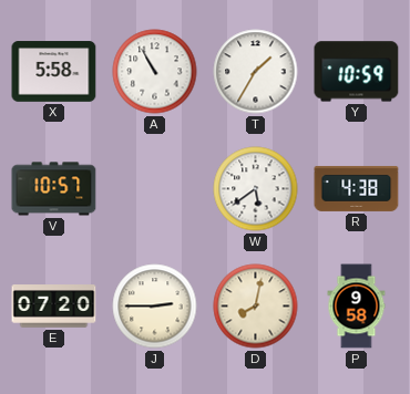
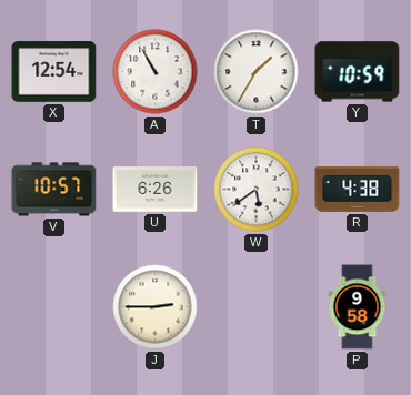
X: 5:58 -> 12:54
U: none -> 6:26
E: 07:20 -> none
D: 8:02 -> none
